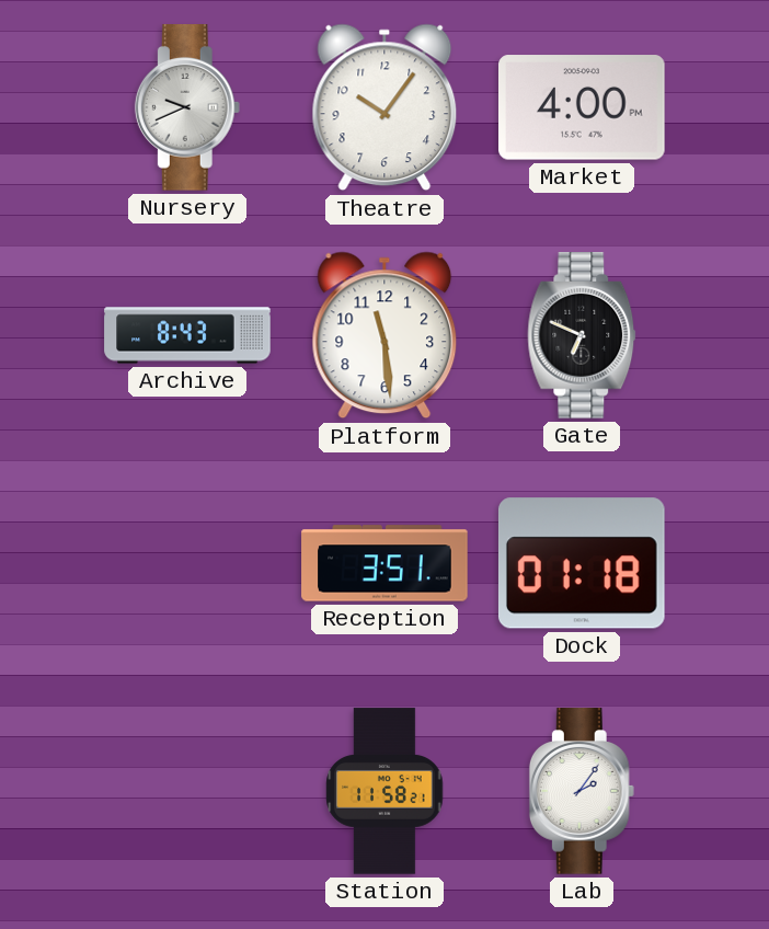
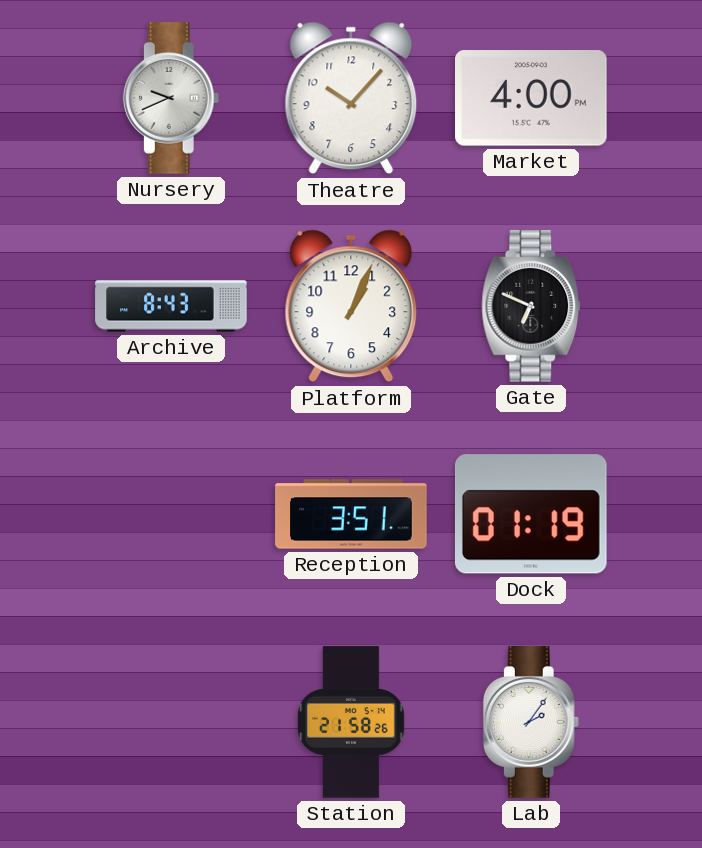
Theatre: 10:06 -> 10:07
Platform: 11:29 -> 1:04
Dock: 01:18 -> 01:19
Station: 11:58 -> 21:58
